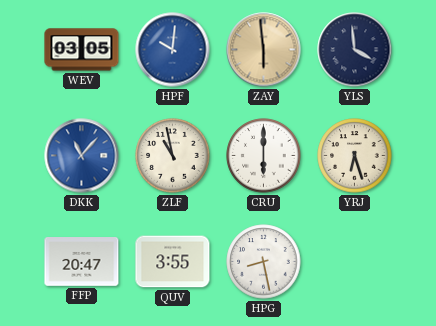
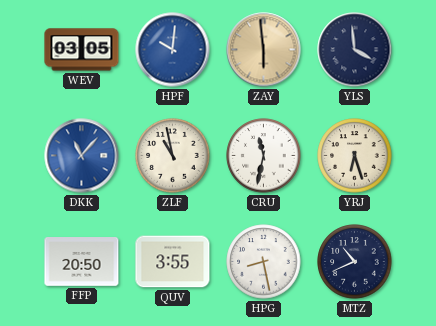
CRU: 6:00 -> 11:32
FFP: 20:47 -> 20:50
MTZ: none -> 10:41
